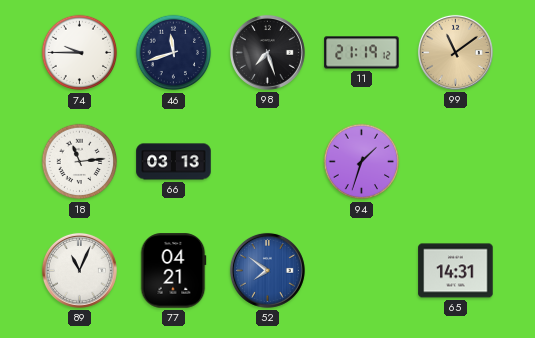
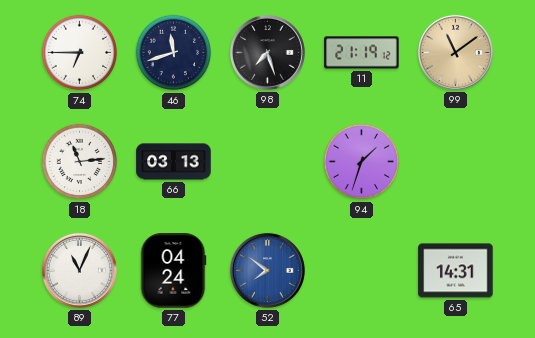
74: 9:45 -> 6:45
77: 04:21 -> 04:24
